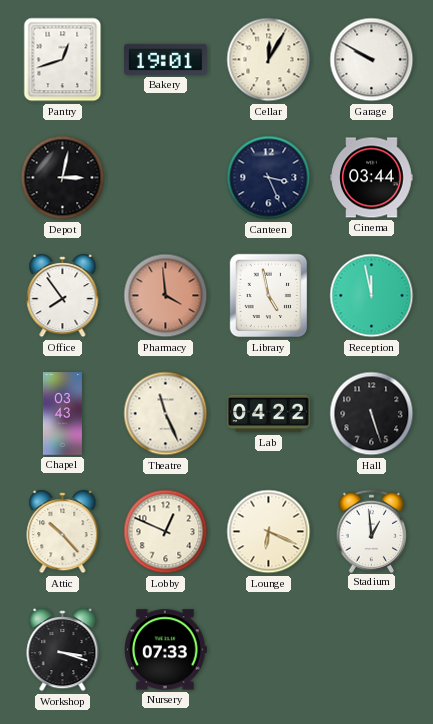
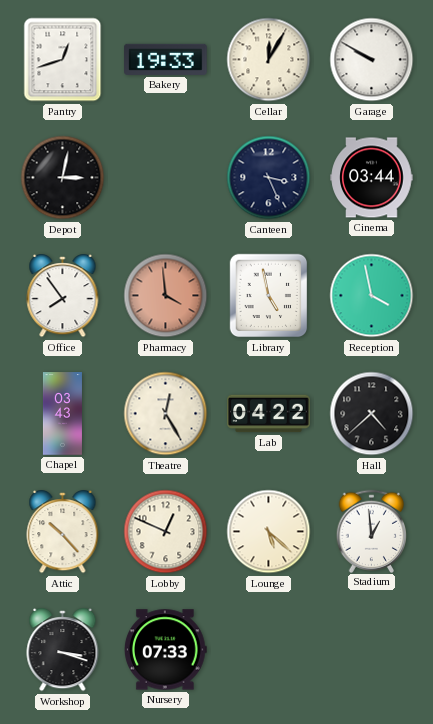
Bakery: 19:01 -> 19:33
Reception: 11:58 -> 3:58
Theatre: 11:26 -> 12:25
Hall: 5:27 -> 4:38
Lounge: 6:19 -> 5:22
